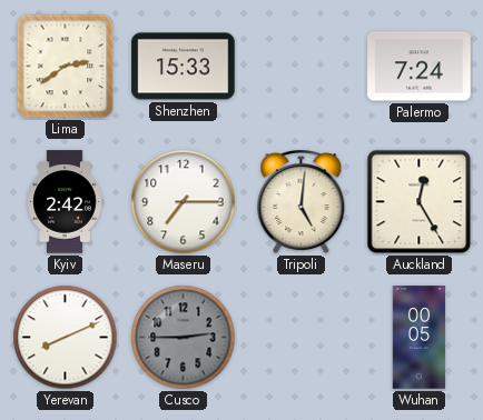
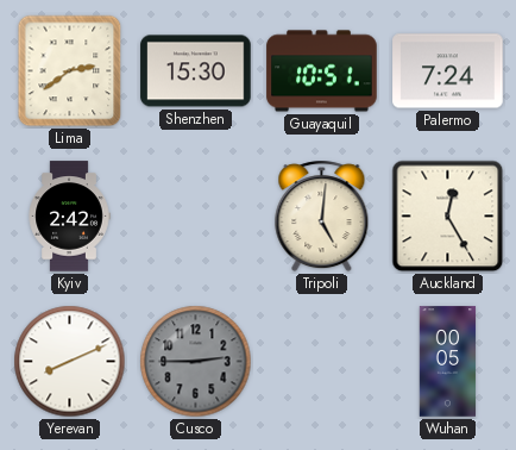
Shenzhen: 15:33 -> 15:30
Guayaquil: none -> 10:51
Maseru: 7:15 -> none
